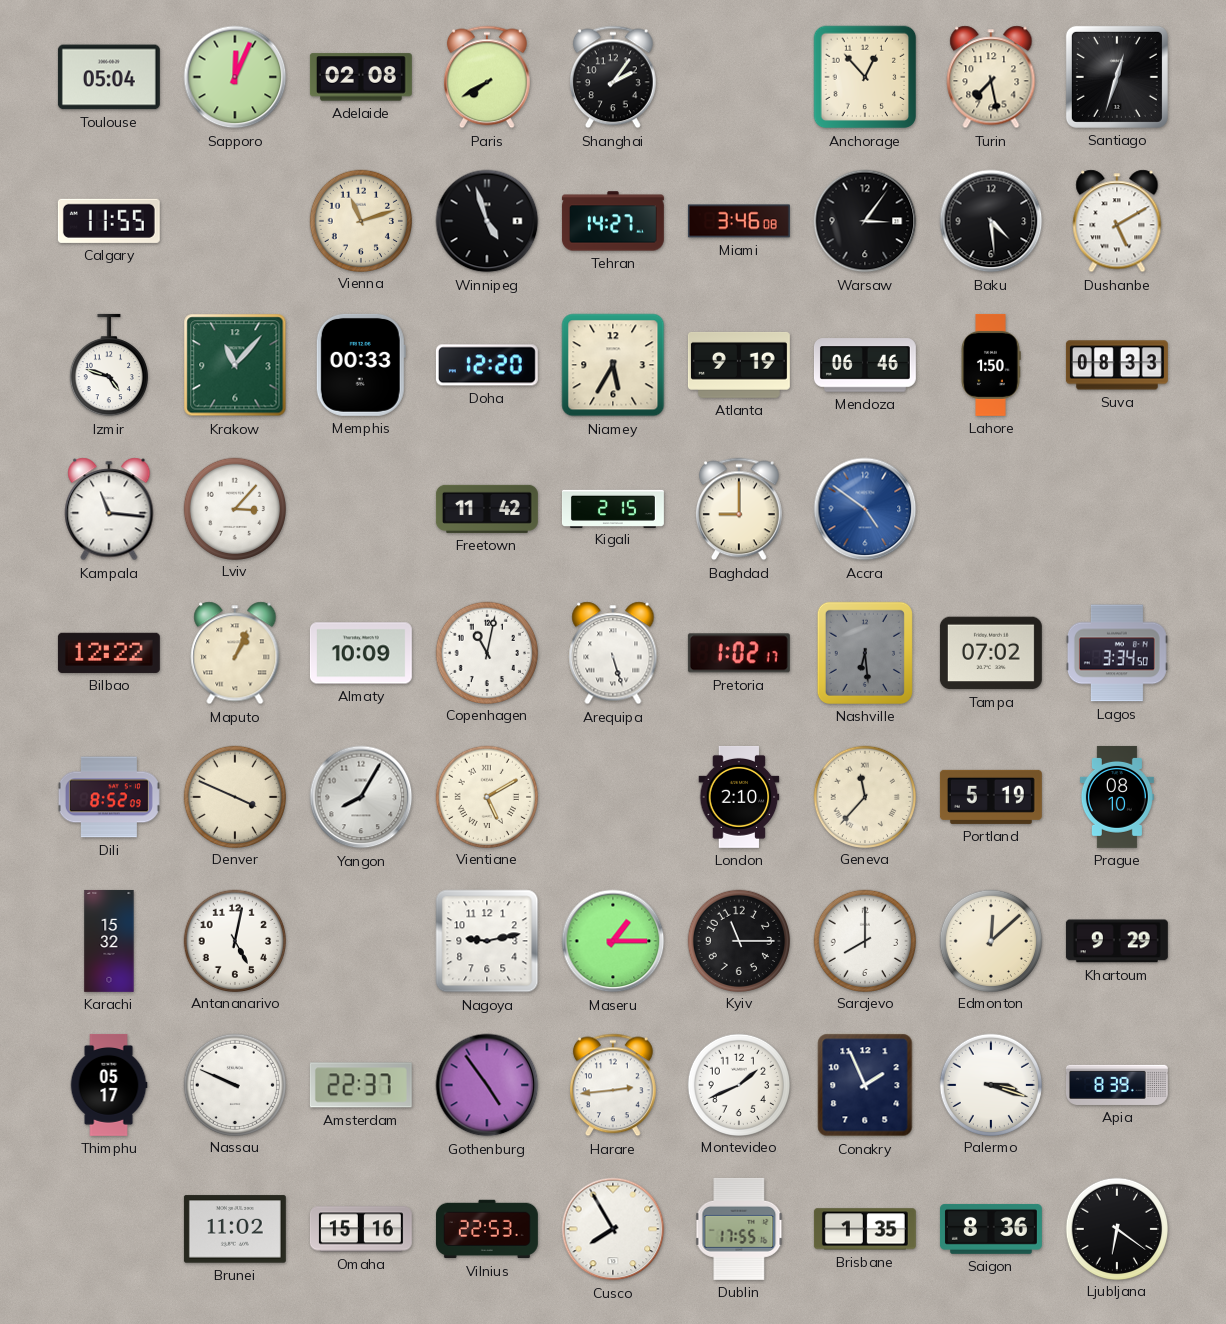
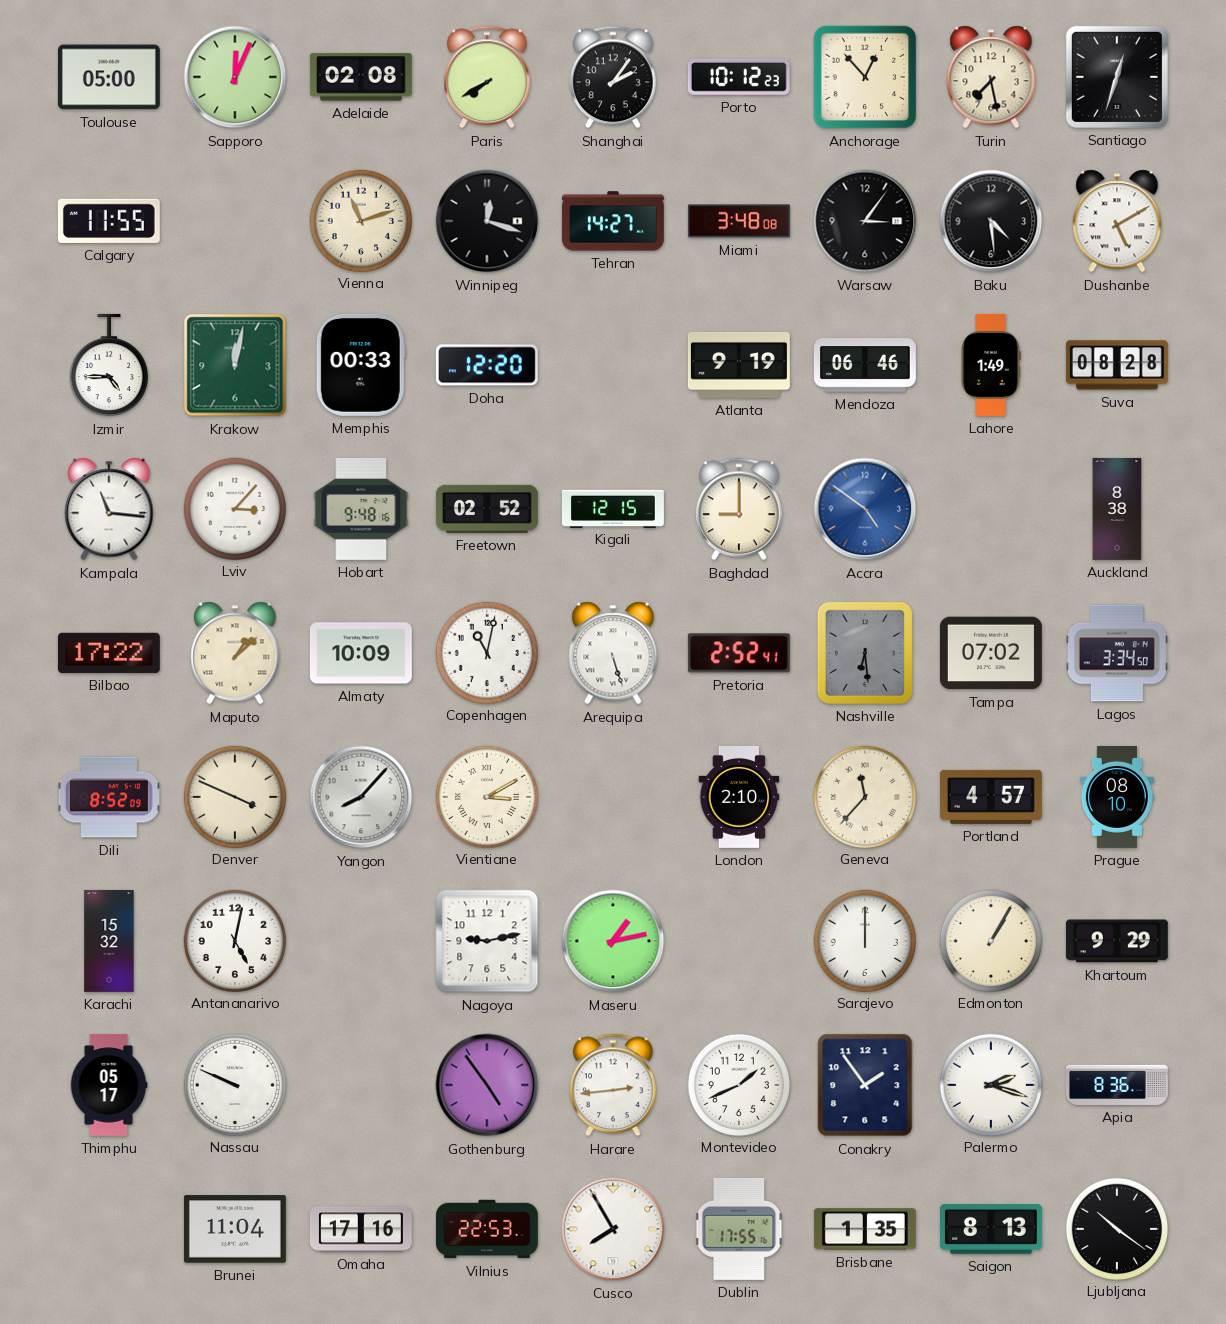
Toulouse: 05:04 -> 05:00
Porto: none -> 10:12
Winnipeg: 4:57 -> 12:18
Miami: 3:46 -> 3:48
Izmir: 4:48 -> 4:45
Krakow: 11:07 -> 12:02
Niamey: 5:35 -> none
Lahore: 1:50 -> 1:49
Suva: 08:33 -> 08:28
Hobart: none -> 9:48
Freetown: 11:42 -> 02:52
Kigali: 2:15 -> 12:15
Auckland: none -> 8:38
Bilbao: 12:22 -> 17:22
Maputo: 1:04 -> 1:08
Pretoria: 1:02 -> 2:52
Yangon: 8:05 -> 8:07
Vientiane: 5:10 -> 3:10
Portland: 5:19 -> 4:57
Maseru: 1:15 -> 1:13
Kyiv: 11:15 -> none
Sarajevo: 8:00 -> 12:00
Edmonton: 12:08 -> 1:05
Amsterdam: 22:37 -> none
Conakry: 1:56 -> 1:54
Palermo: 3:18 -> 2:18
Apia: 8:39 -> 8:36
Brunei: 11:02 -> 11:04
Omaha: 15:16 -> 17:16
Saigon: 8:36 -> 8:13
Ljubljana: 6:21 -> 10:21
